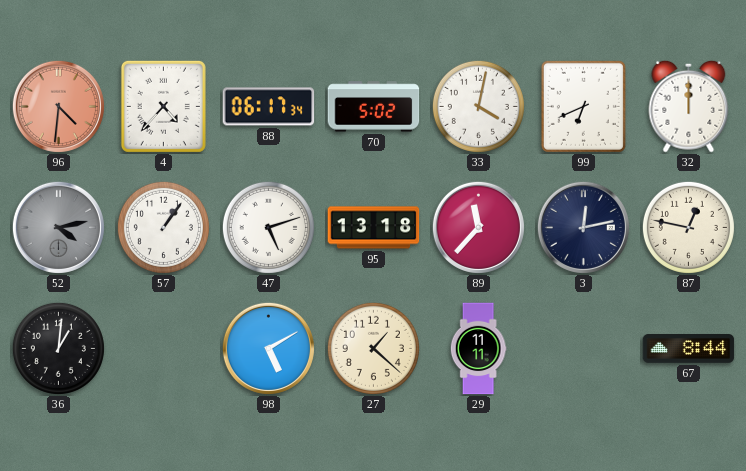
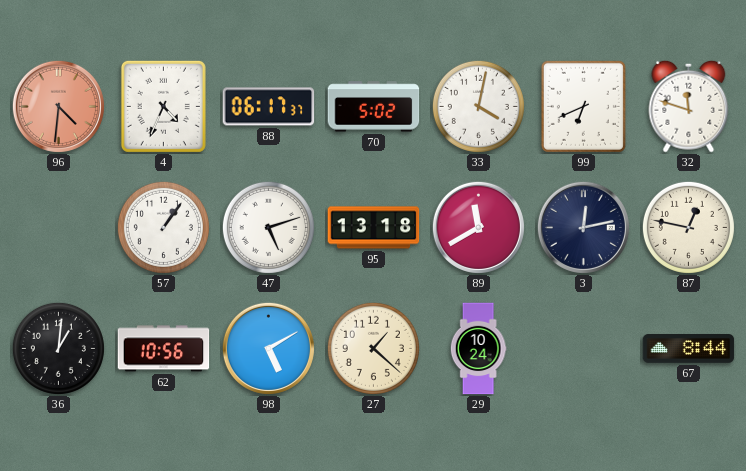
4: 4:37 -> 4:34
88: 06:17:34 -> 06:17:37
32: 12:00 -> 11:48
52: 4:13 -> none
89: 11:37 -> 11:40
62: none -> 10:56
29: 11:11 -> 10:24
